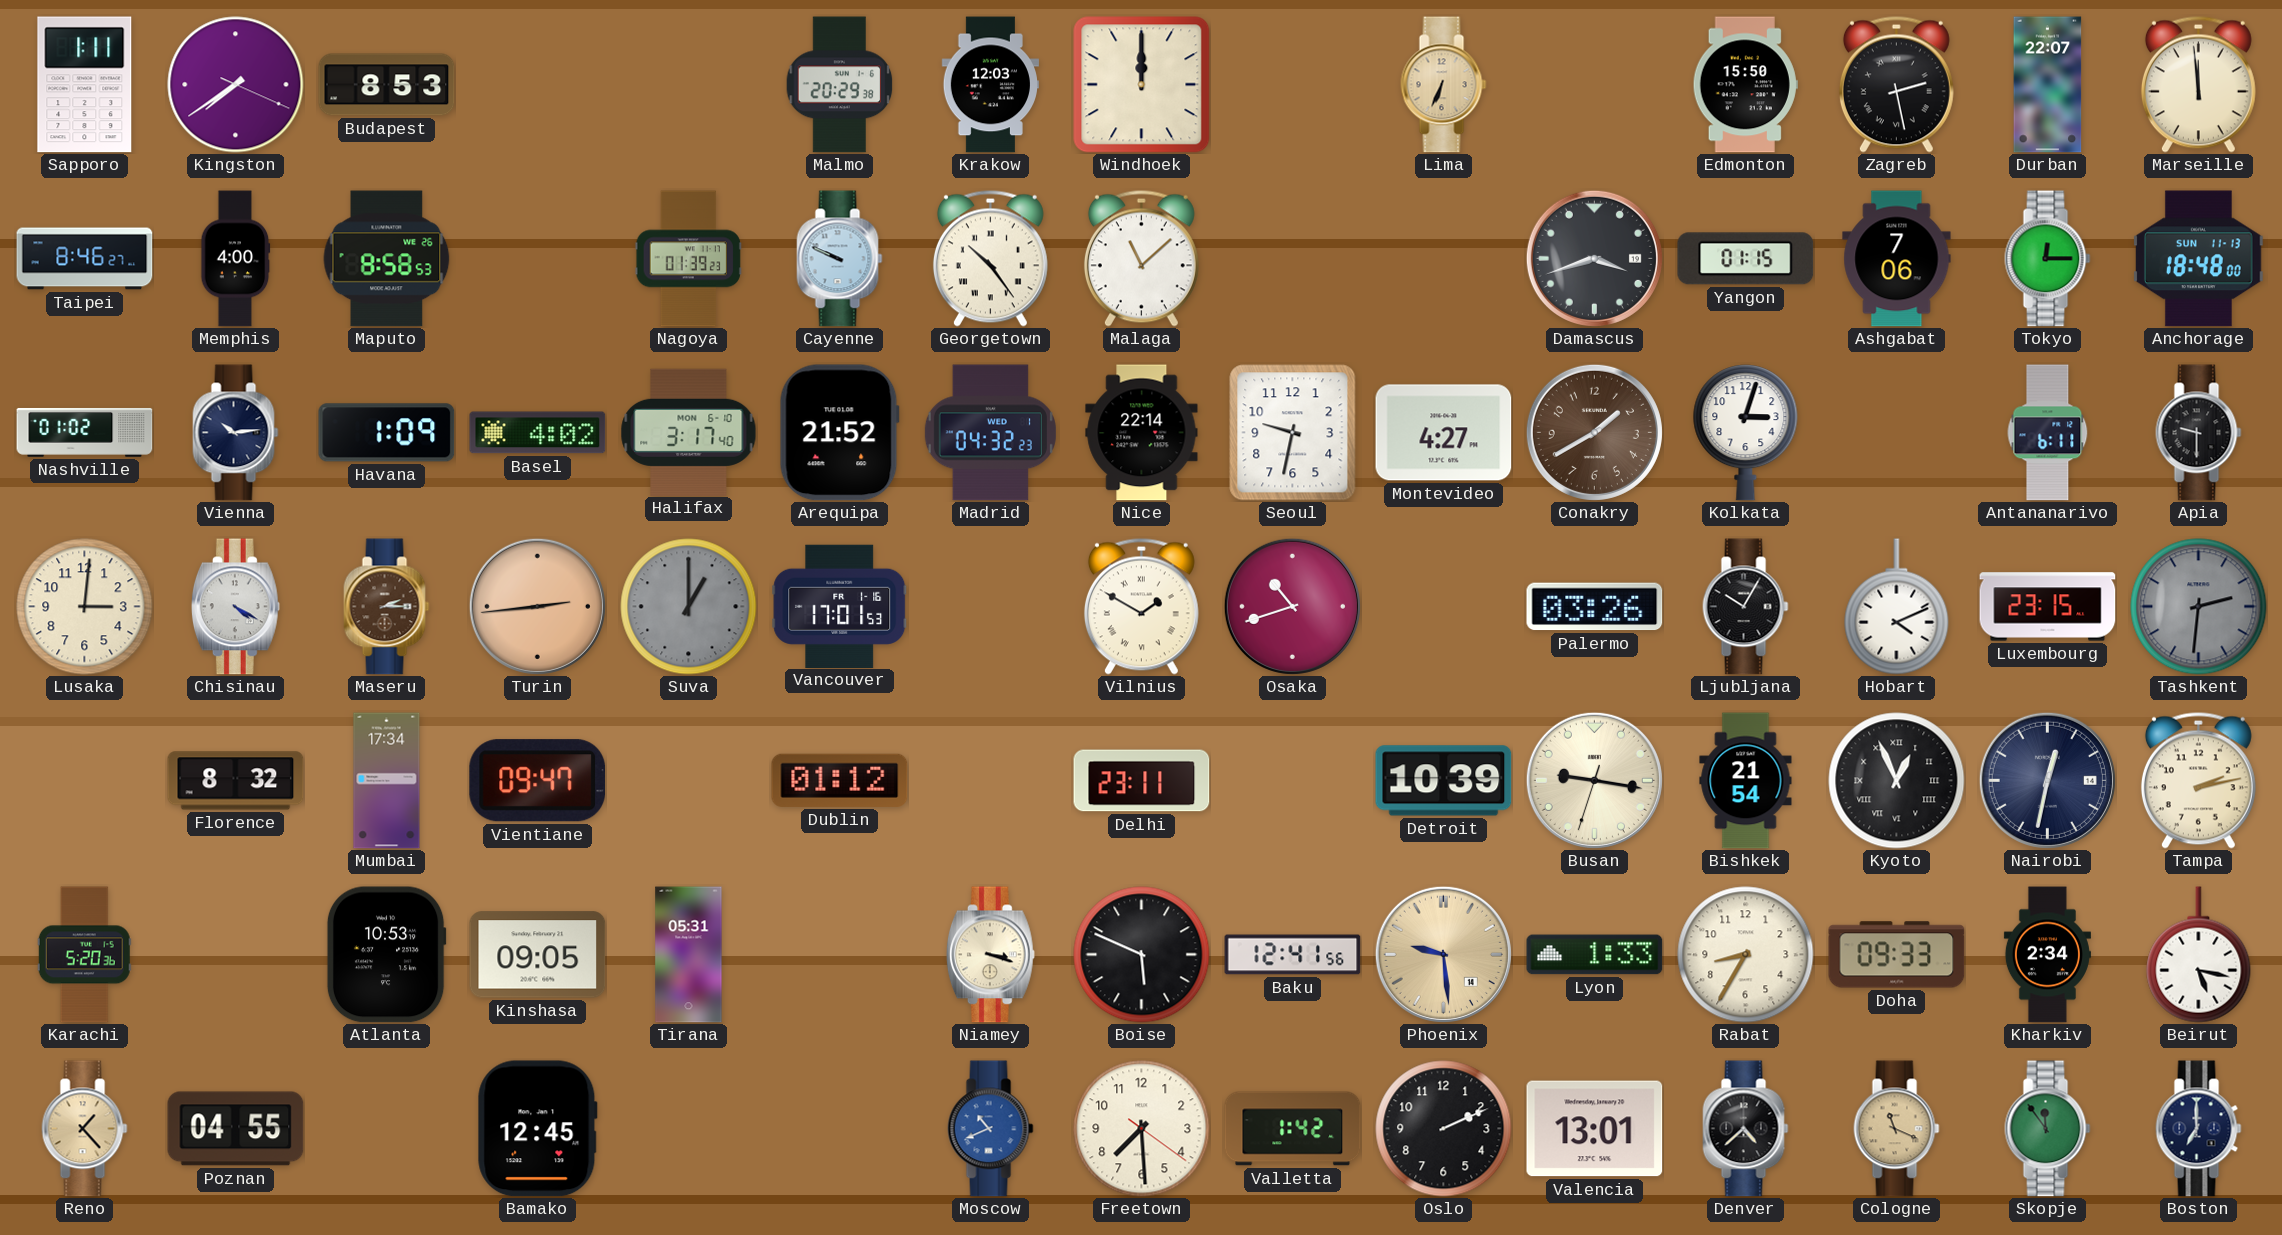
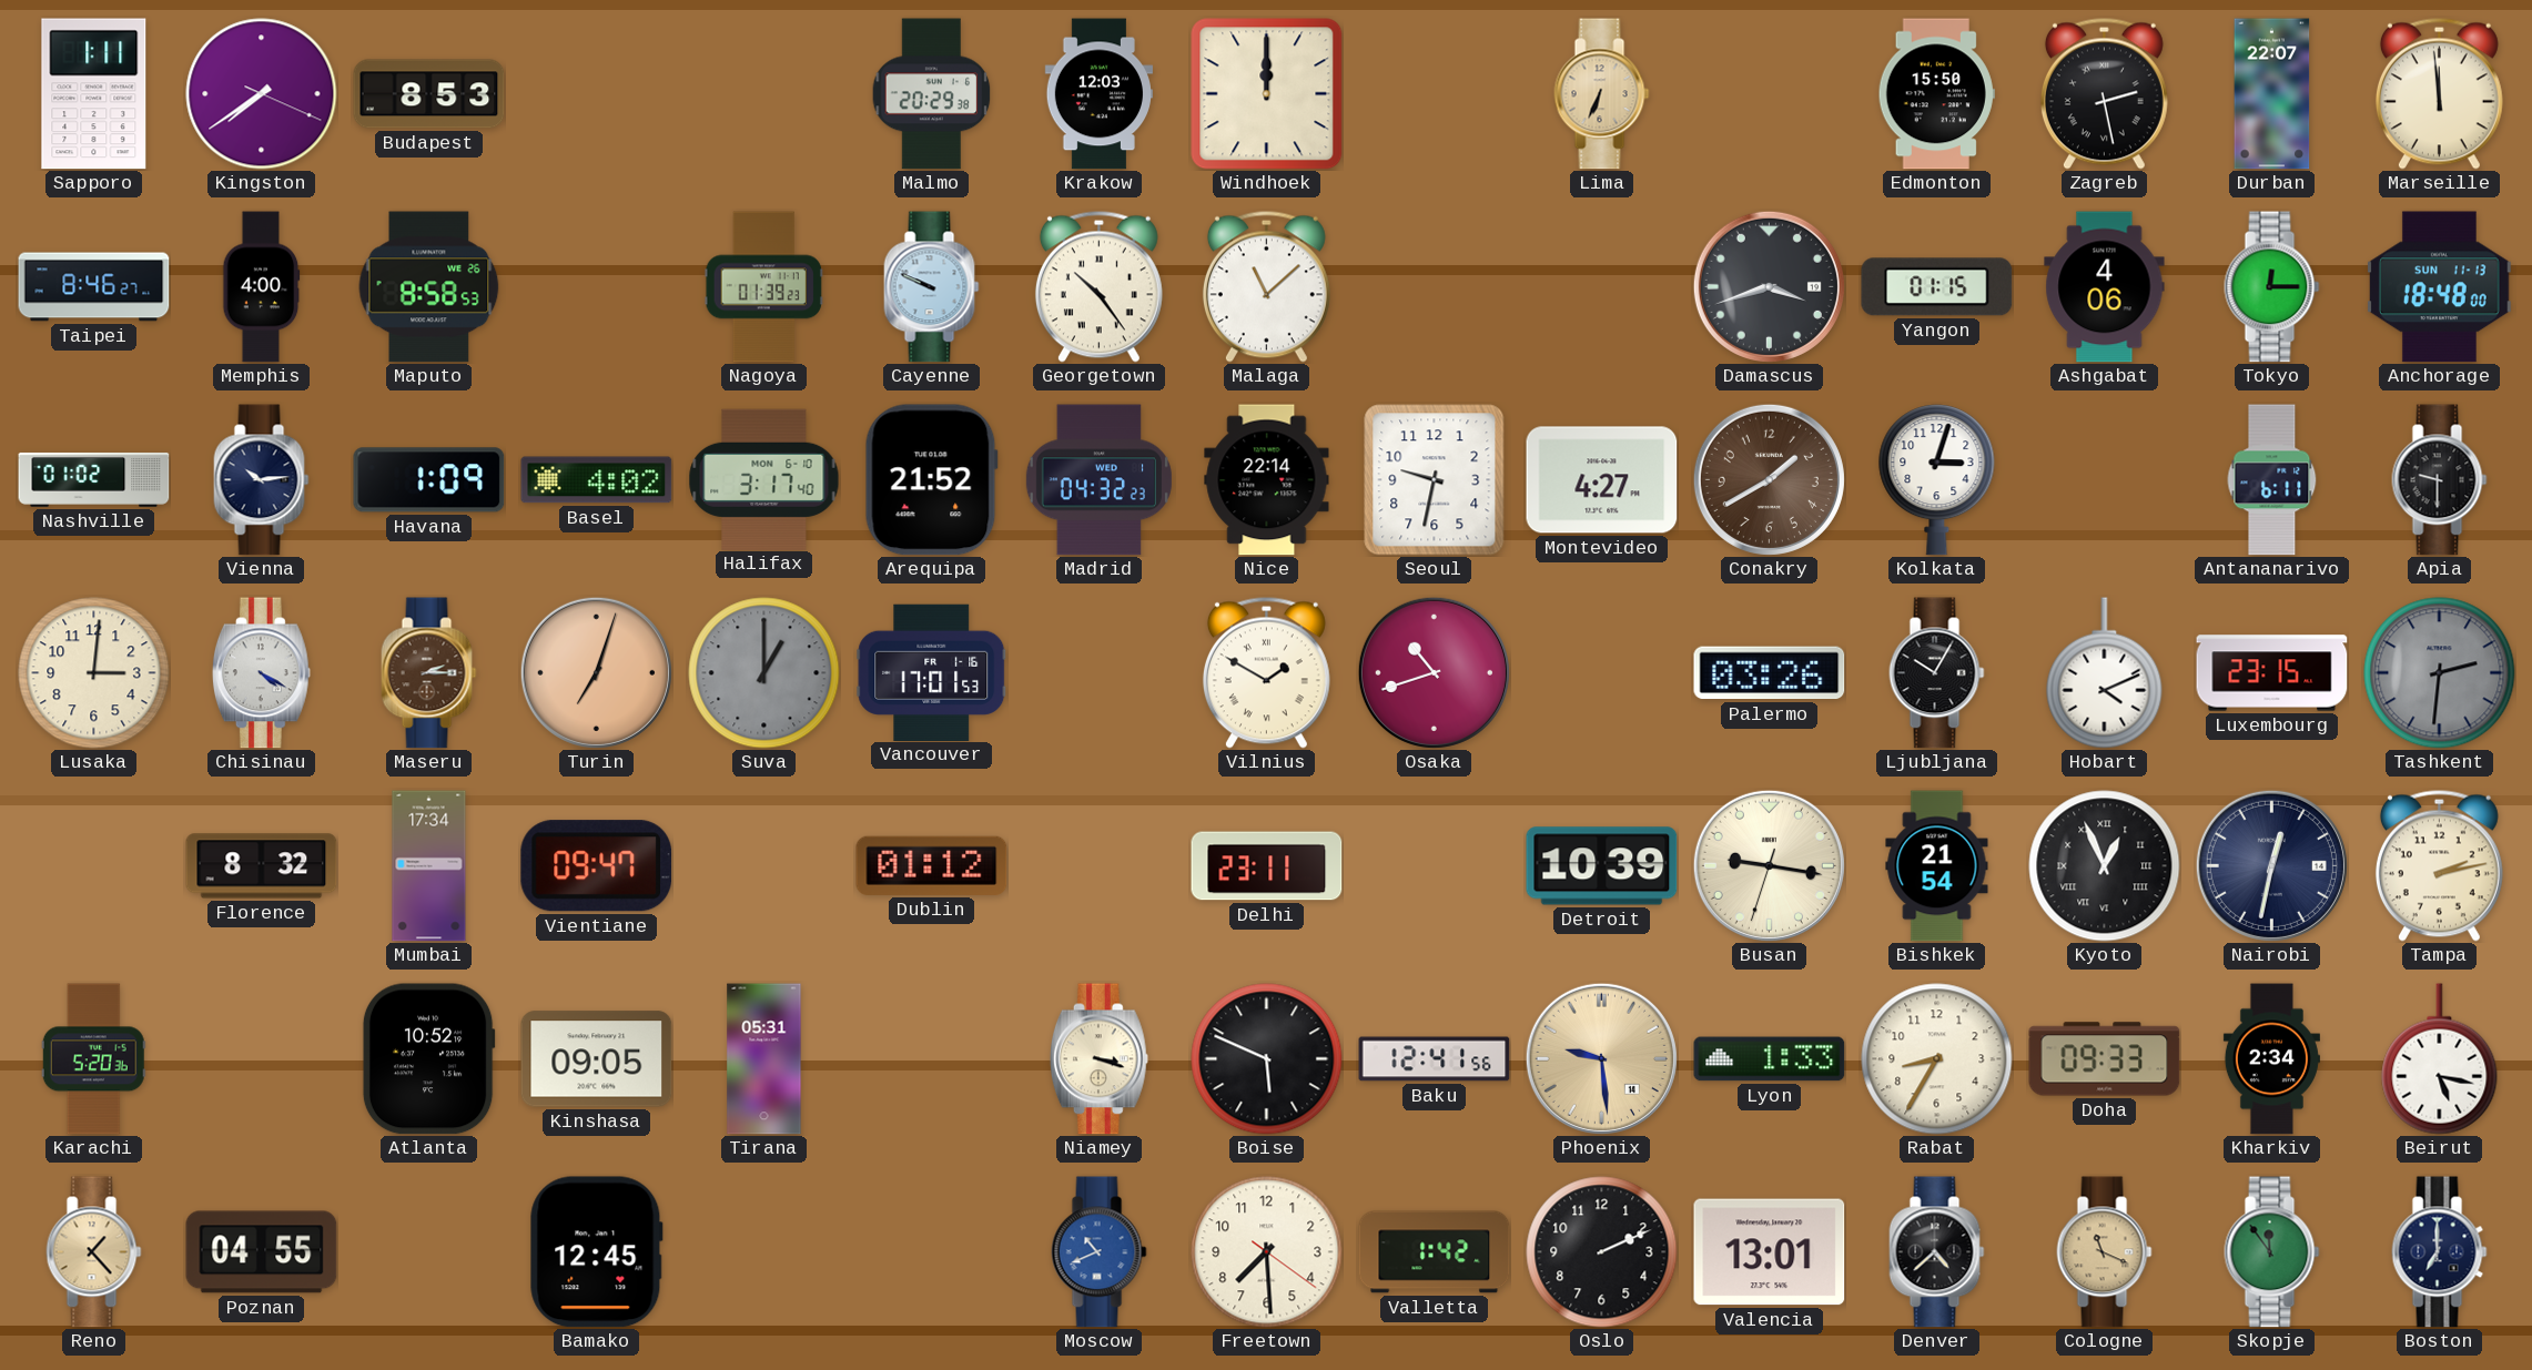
Ashgabat: 7:06 -> 4:06
Turin: 2:44 -> 7:03
Atlanta: 10:53 -> 10:52
